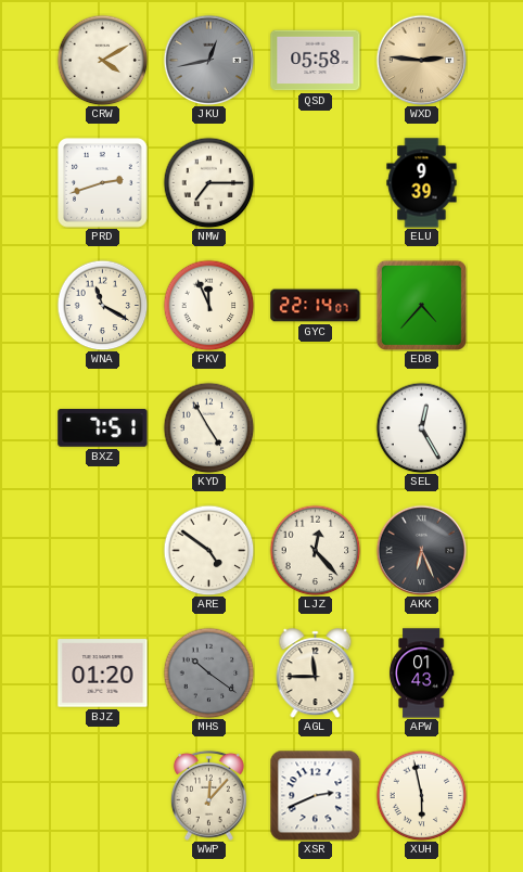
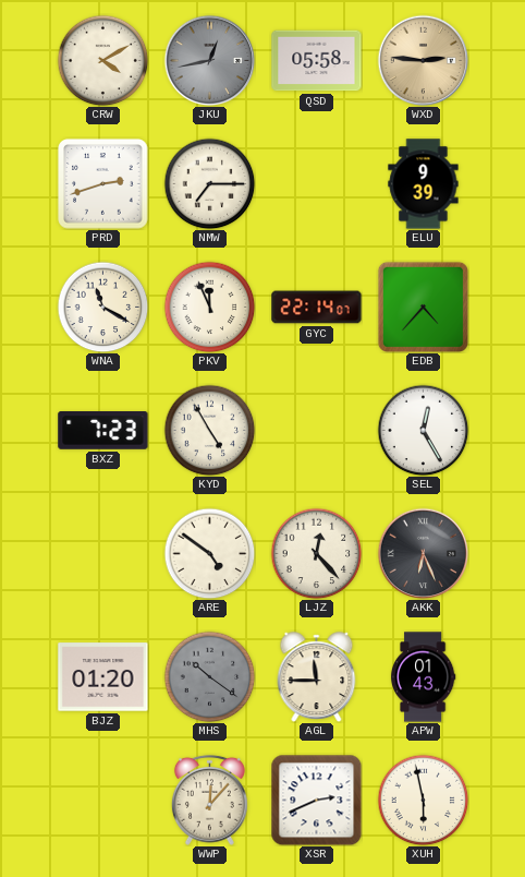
BXZ: 7:51 -> 7:23
